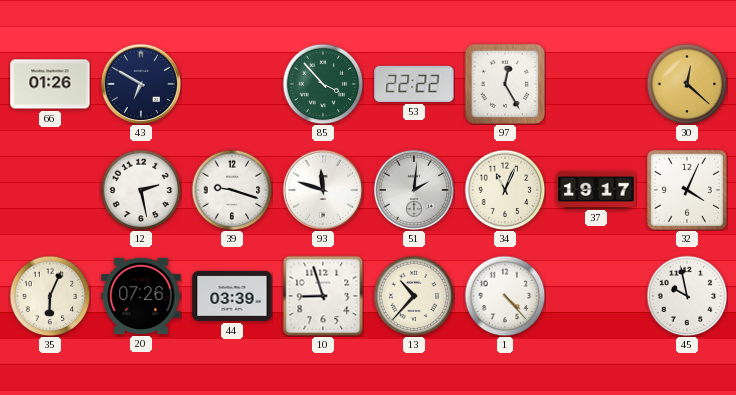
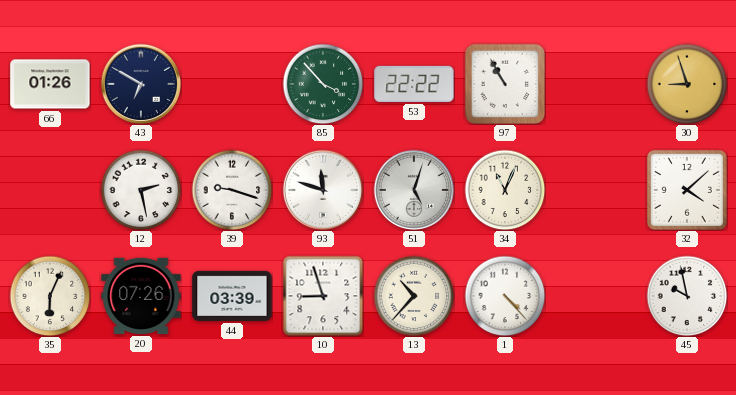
97: 12:25 -> 10:55
30: 12:22 -> 8:57
51: 2:01 -> 5:03
37: 19:17 -> none
32: 4:04 -> 4:08
